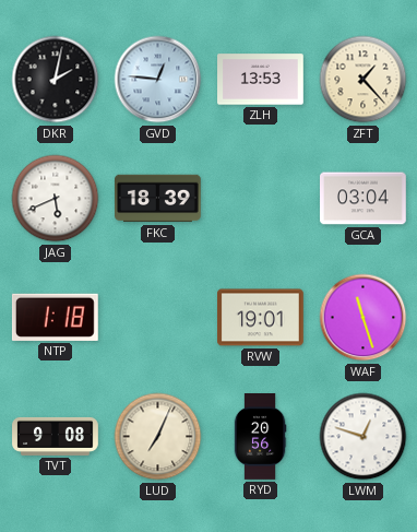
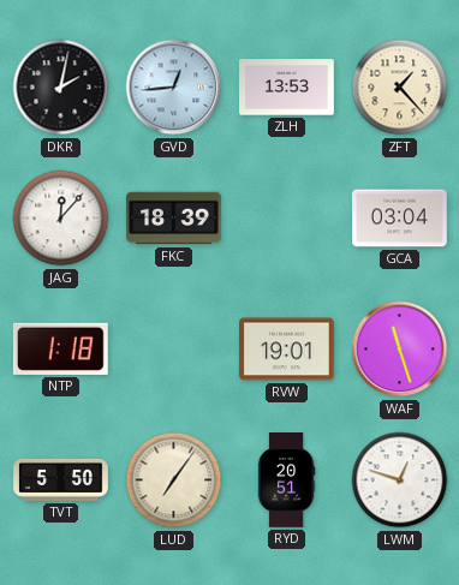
GVD: 12:46 -> 12:44
JAG: 5:41 -> 12:07
TVT: 9:08 -> 5:50
LUD: 7:04 -> 7:06
RYD: 20:56 -> 20:51
